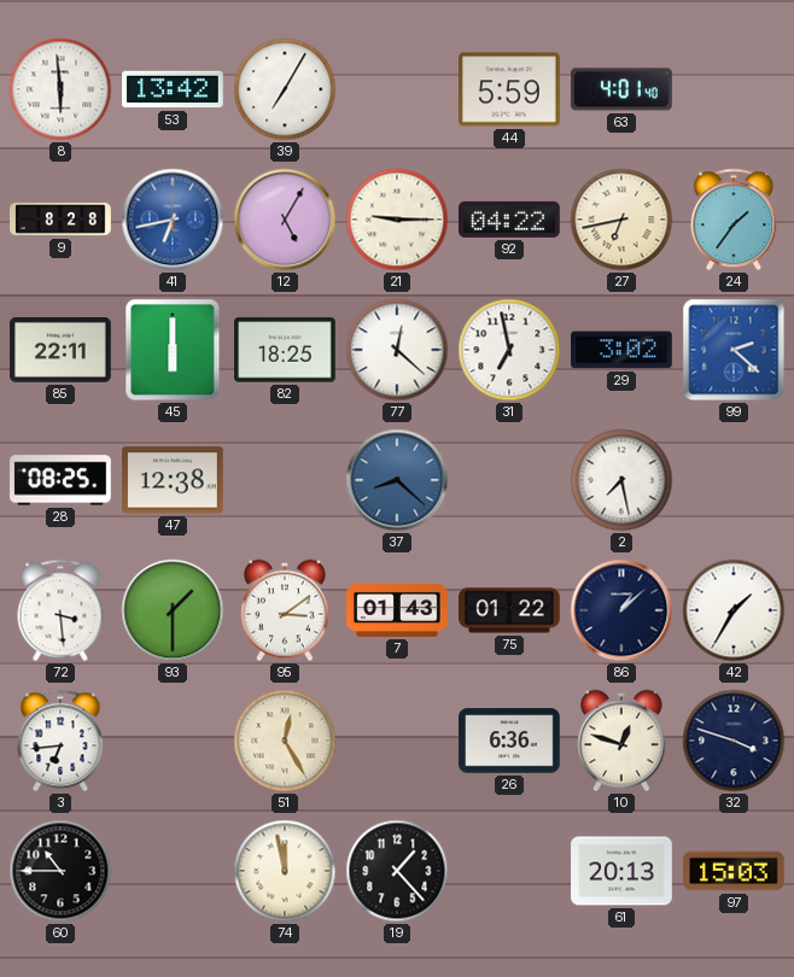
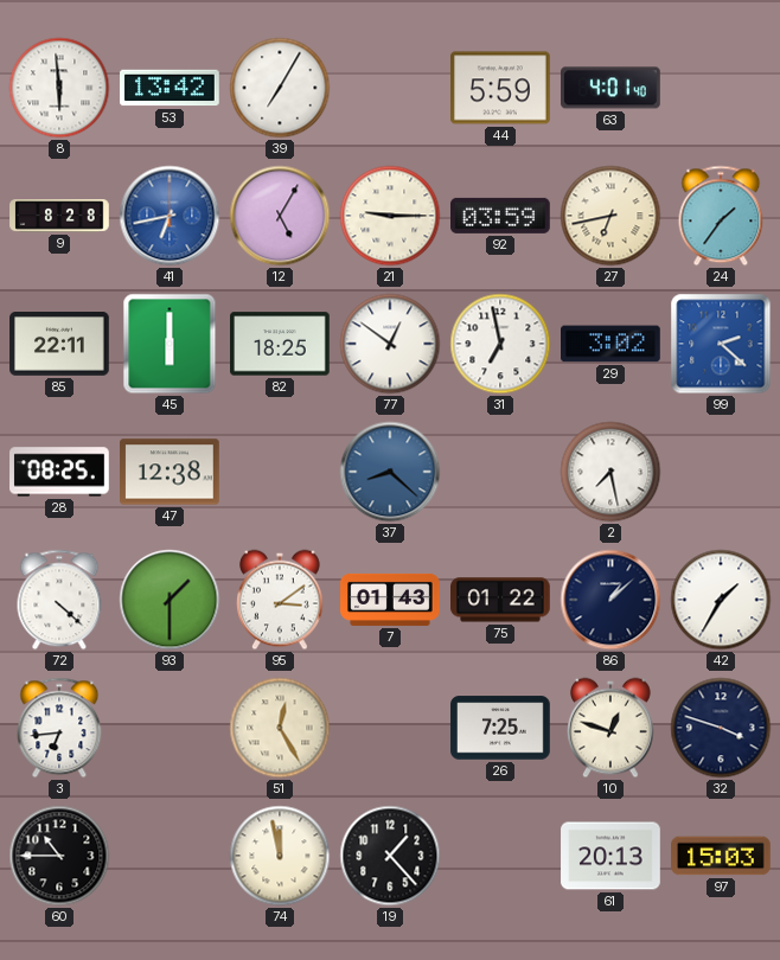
92: 04:22 -> 03:59
77: 12:22 -> 12:51
72: 3:29 -> 4:22
26: 6:36 -> 7:25
